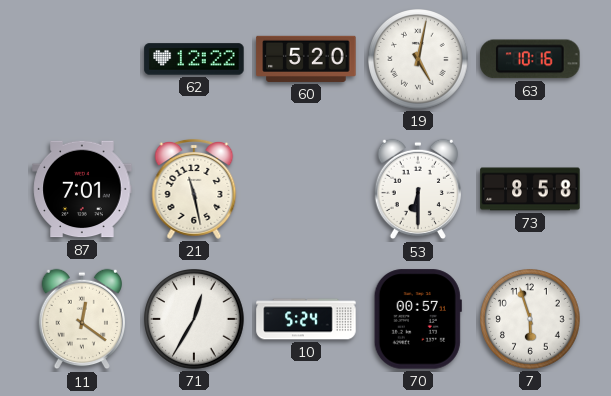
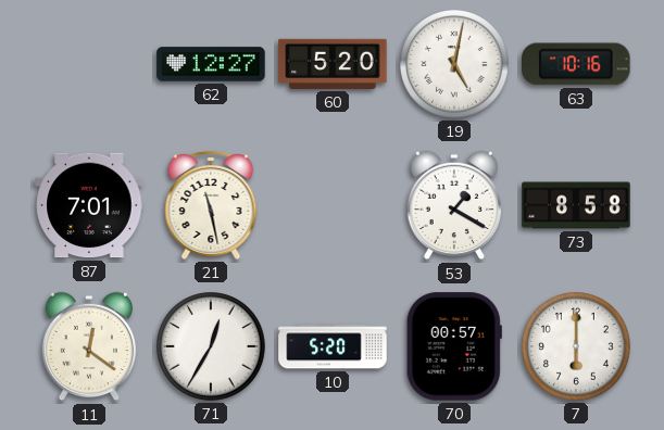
62: 12:22 -> 12:27
53: 6:30 -> 1:20
10: 5:24 -> 5:20
7: 5:57 -> 6:00
